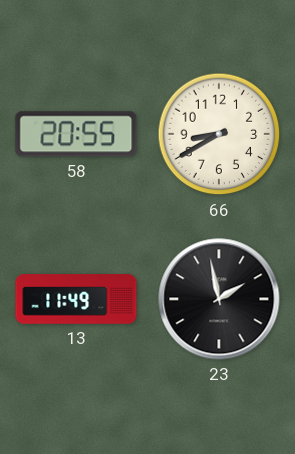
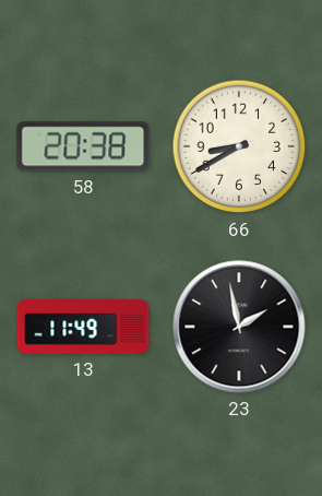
58: 20:55 -> 20:38
